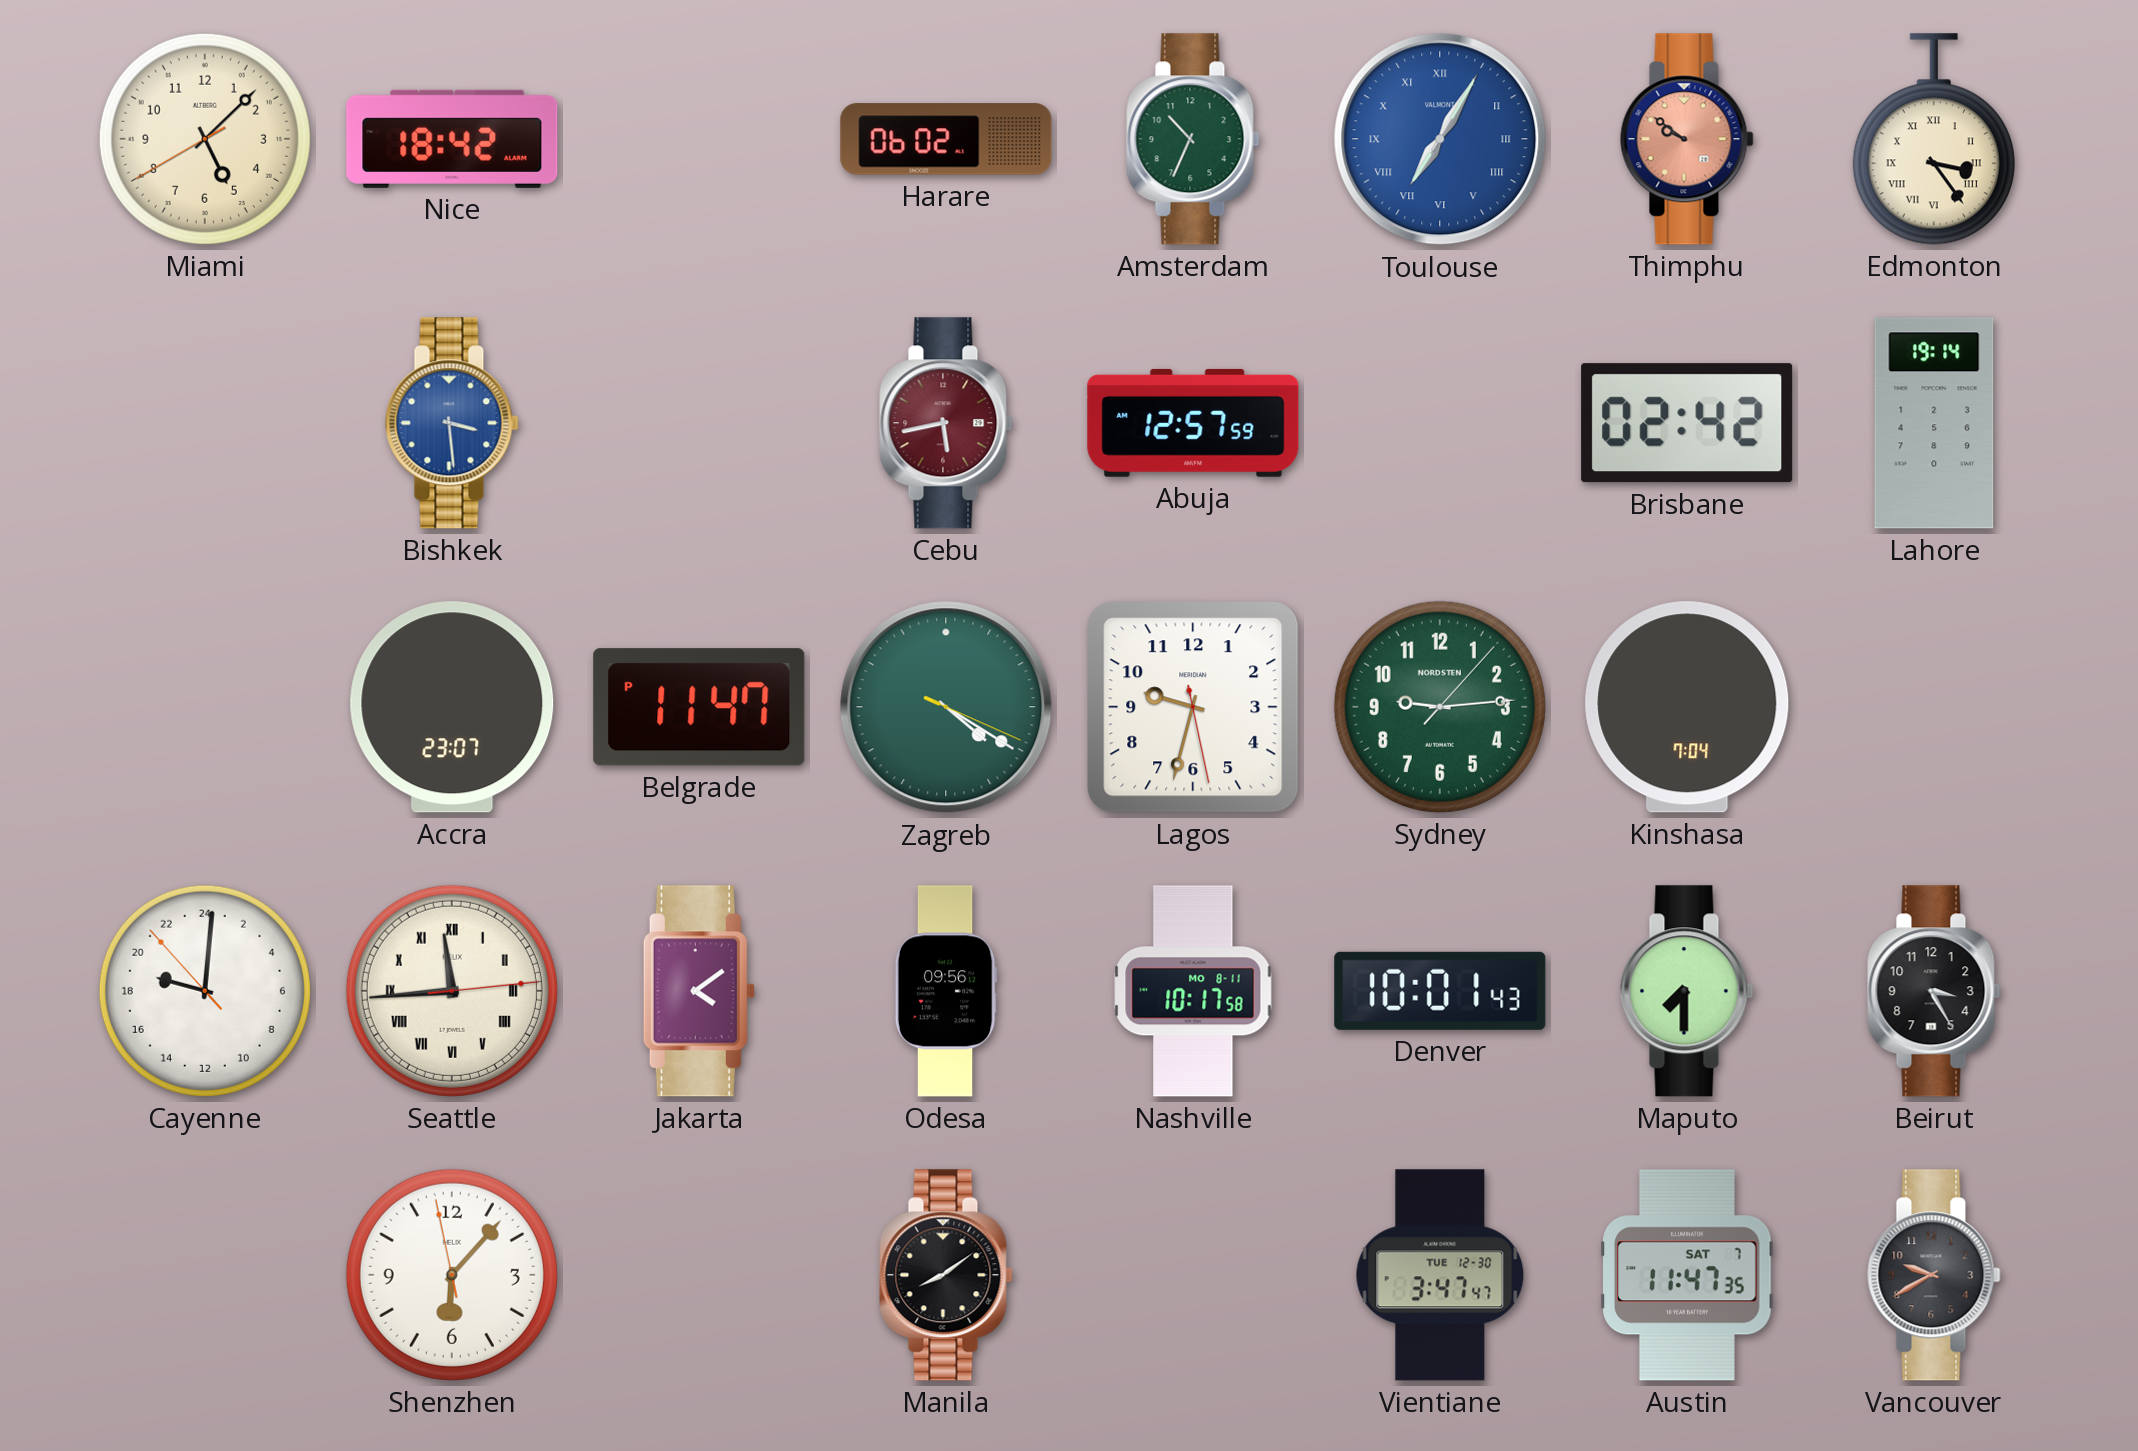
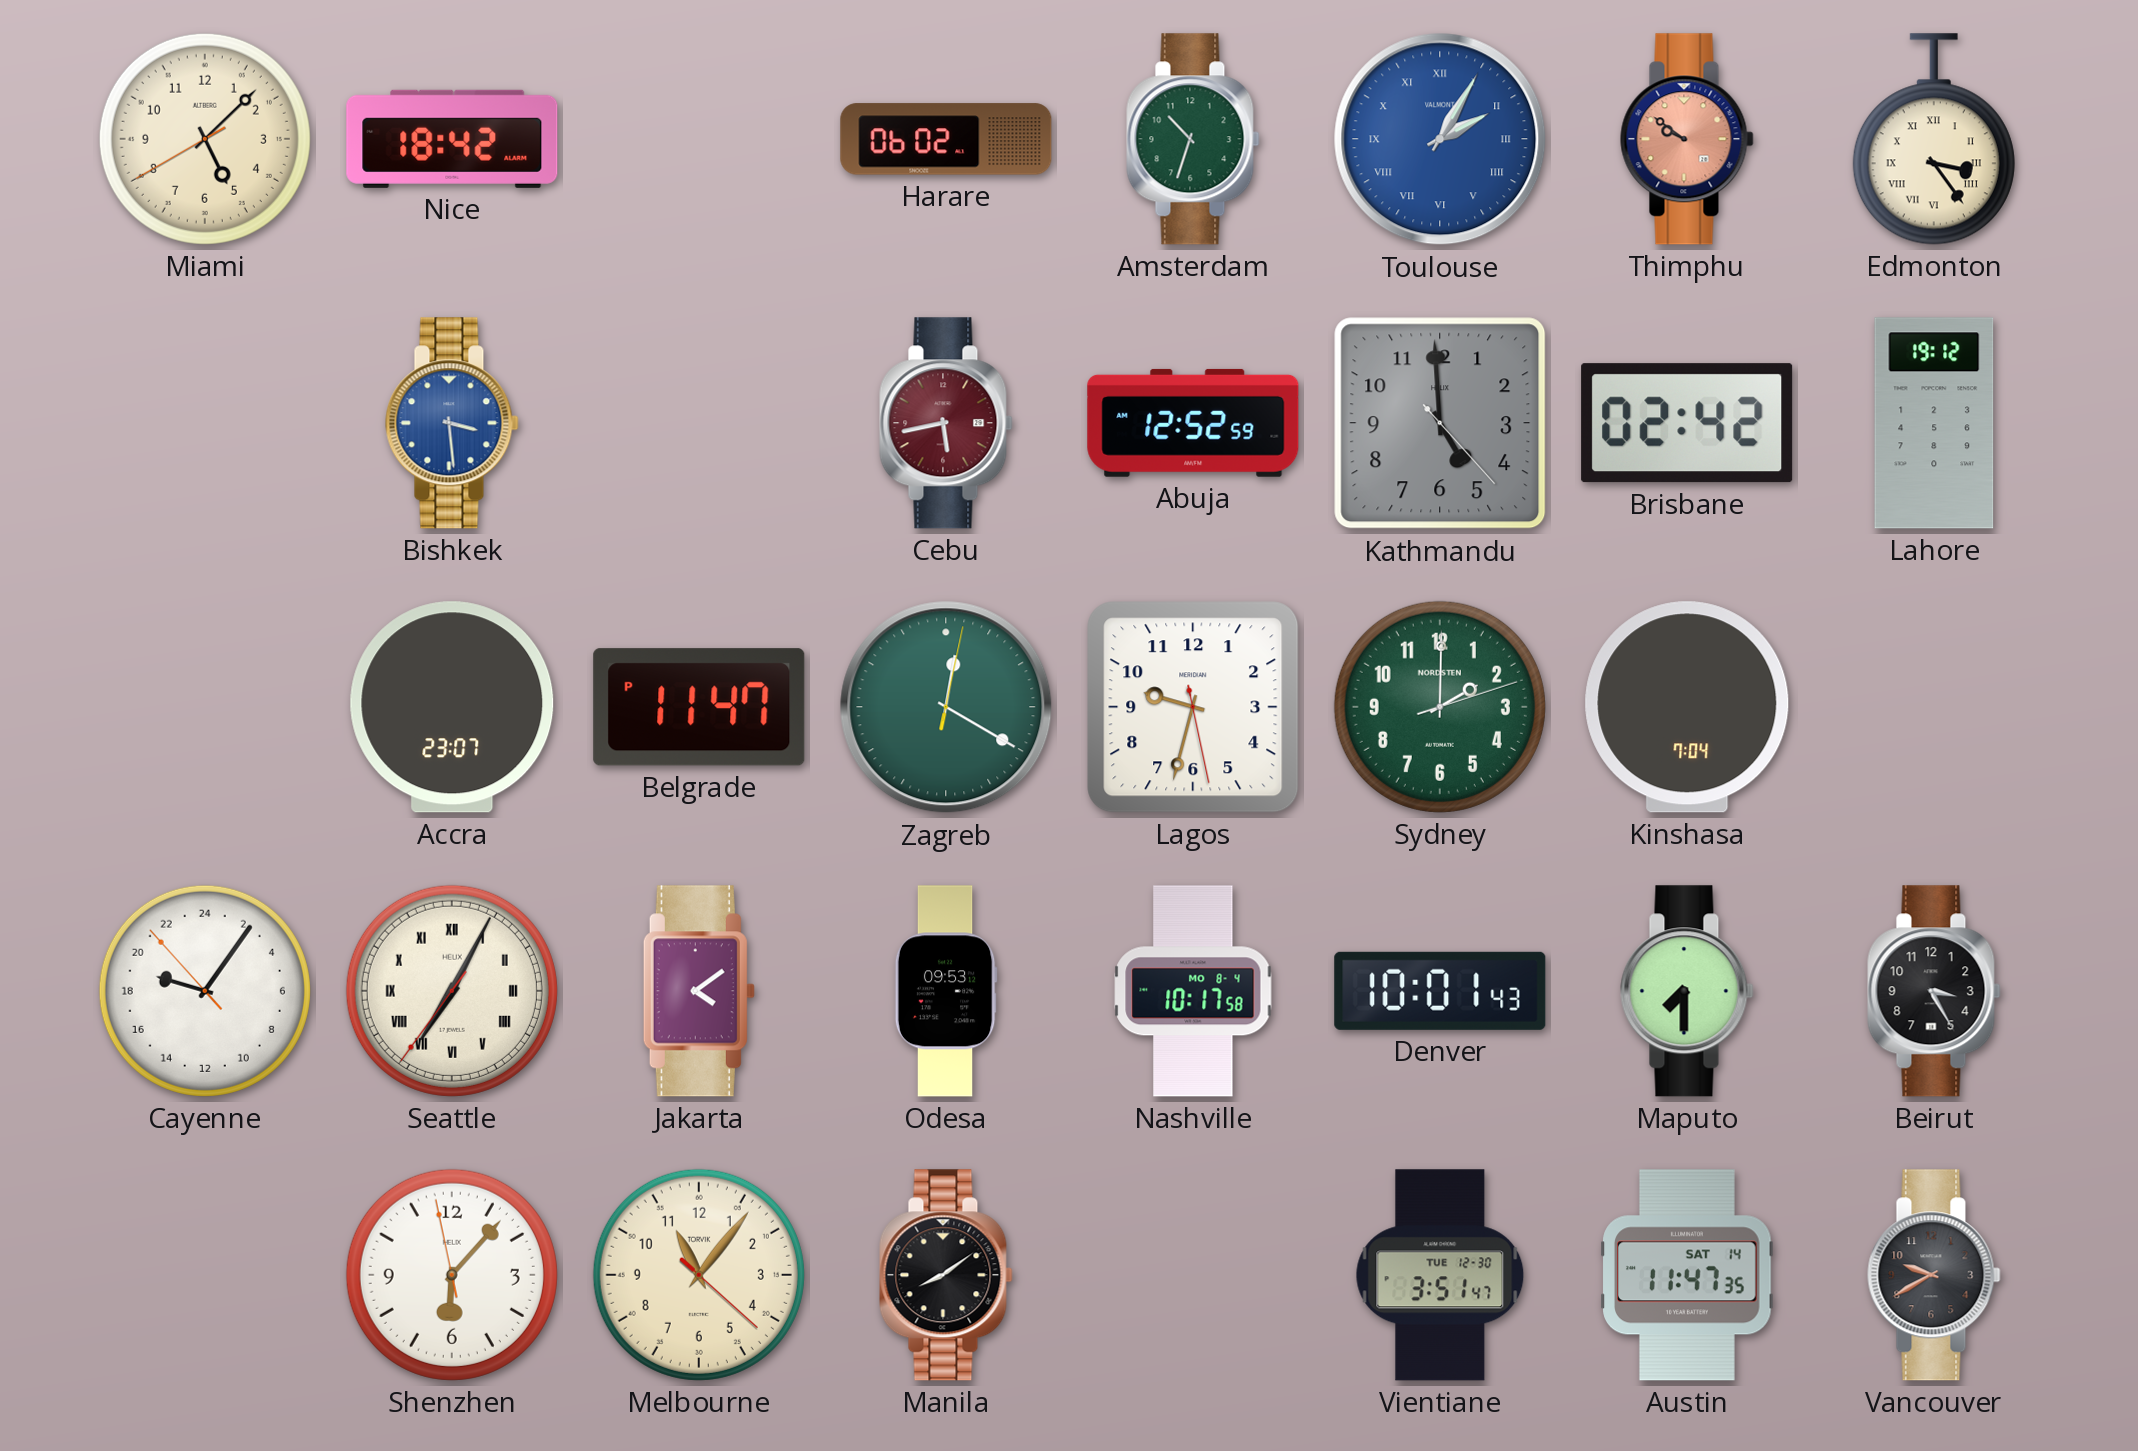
Amsterdam: 10:34 -> 10:33
Toulouse: 7:05 -> 2:05
Abuja: 12:57 -> 12:52
Kathmandu: none -> 4:59
Lahore: 19:14 -> 19:12
Zagreb: 4:20 -> 12:20
Sydney: 9:14 -> 2:00
Cayenne: 19:00 -> 19:05
Seattle: 11:44 -> 7:04
Odesa: 09:56 -> 09:53
Nashville date: MO 8-11 -> MO 8-4
Melbourne: none -> 11:06
Vientiane: 3:47 -> 3:51
Austin date: SAT 7 -> SAT 14
